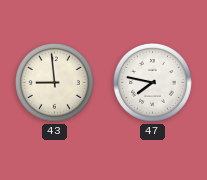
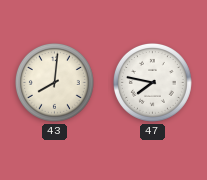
43: 8:59 -> 8:01
